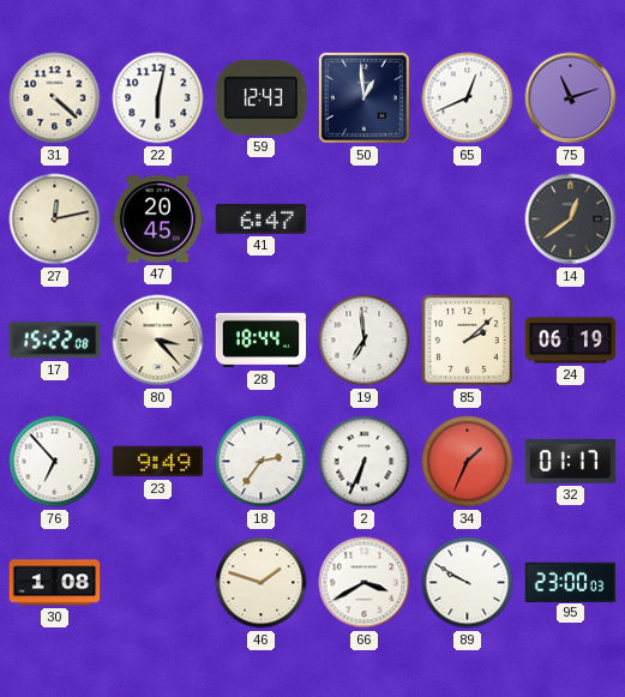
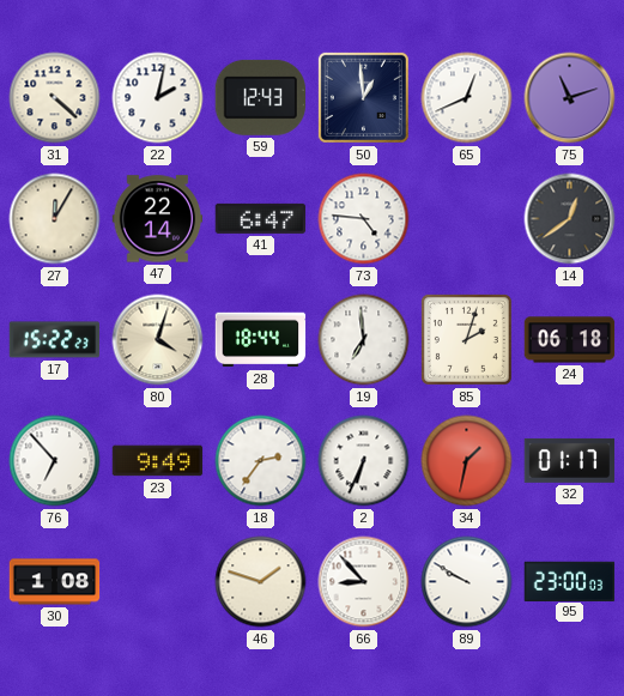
22: 6:02 -> 2:02
27: 12:13 -> 12:05
47: 20:45 -> 22:14
73: none -> 4:46
17: 15:22:08 -> 15:22:23
80: 3:23 -> 4:03
85: 2:08 -> 2:03
24: 06:19 -> 06:18
34: 1:34 -> 1:32
66: 3:40 -> 8:53
